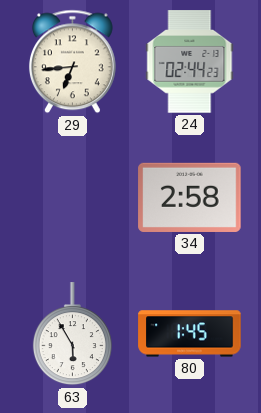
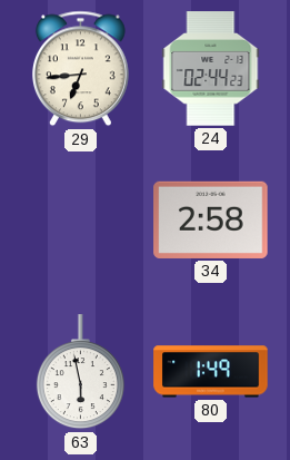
63: 5:55 -> 5:58
80: 1:45 -> 1:49
